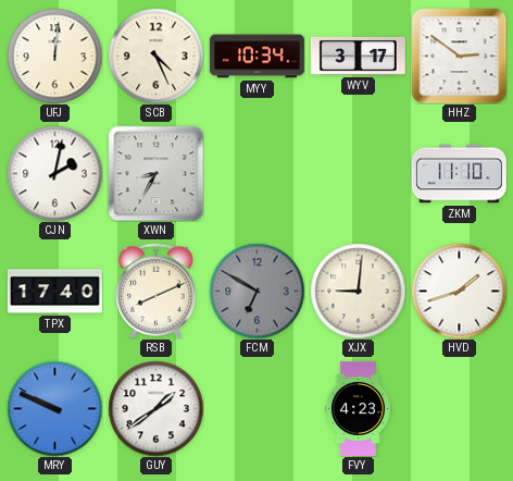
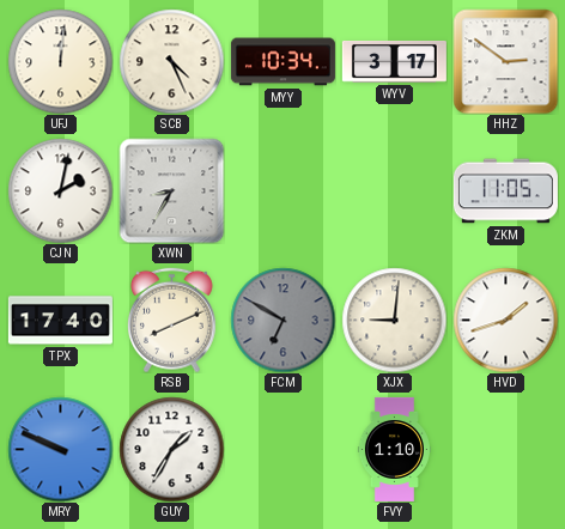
ZKM: 11:10 -> 11:05
GUY: 1:39 -> 1:35
FVY: 4:23 -> 1:10
